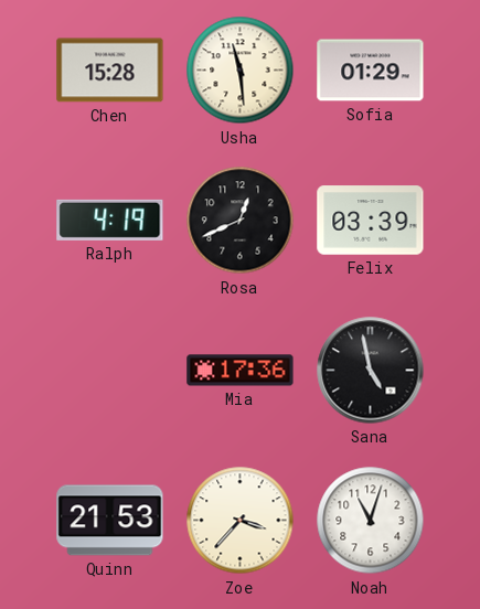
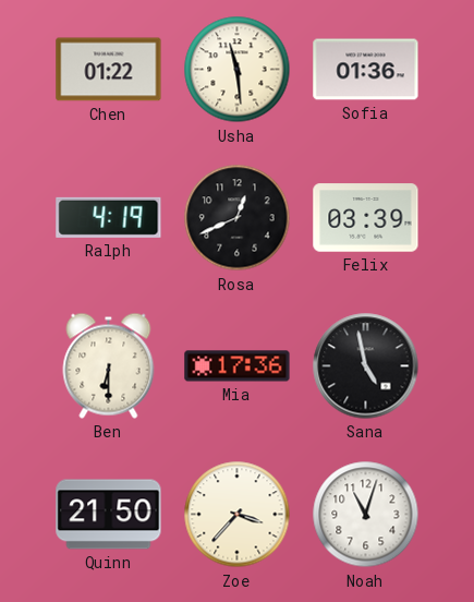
Chen: 15:28 -> 01:22
Sofia: 01:29 -> 01:36
Ben: none -> 6:30
Quinn: 21:53 -> 21:50
